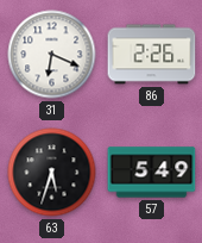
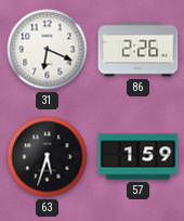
57: 5:49 -> 1:59
